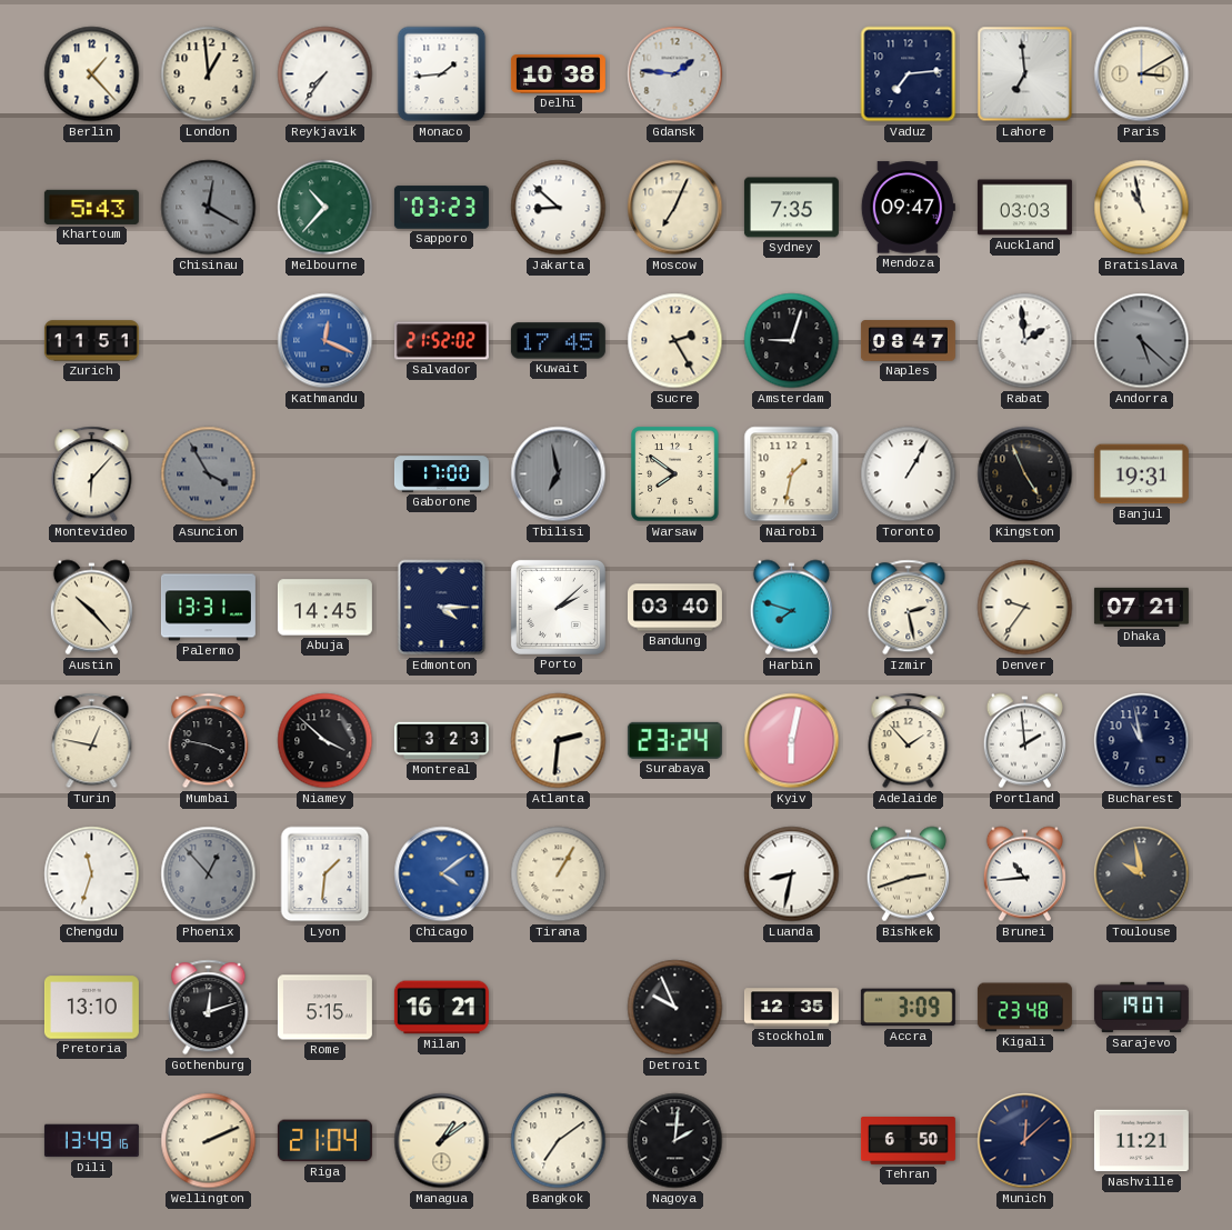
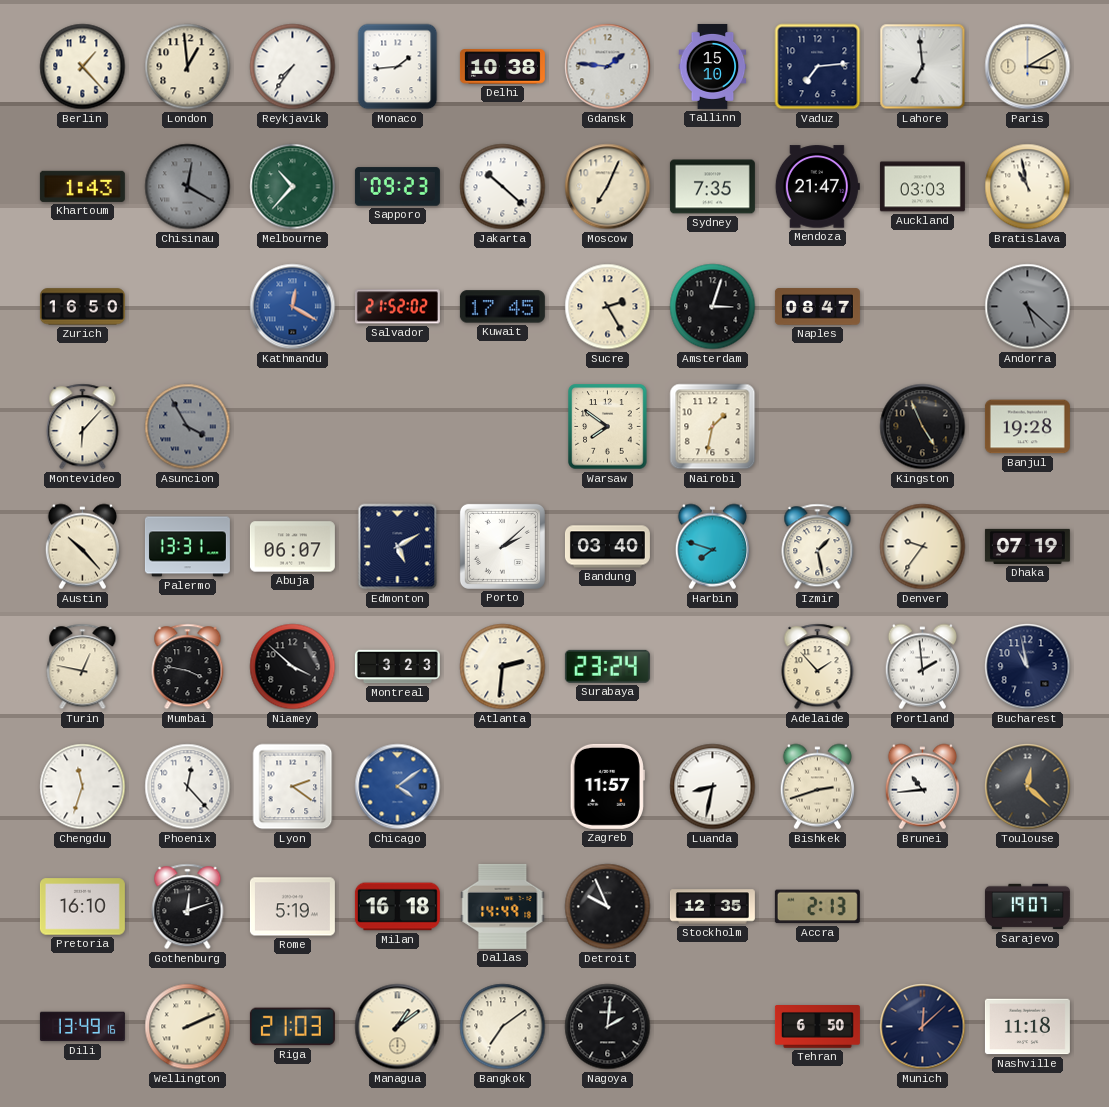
Tallinn: none -> 15:10
Khartoum: 5:43 -> 1:43
Sapporo: 03:23 -> 09:23
Jakarta: 8:52 -> 10:22
Mendoza: 09:47 -> 21:47
Zurich: 11:51 -> 16:50
Kathmandu: 12:19 -> 12:20
Amsterdam: 9:03 -> 3:03
Rabat: 1:59 -> none
Gaborone: 17:00 -> none
Tbilisi: 6:58 -> none
Toronto: 1:05 -> none
Banjul: 19:31 -> 19:28
Abuja: 14:45 -> 06:07
Edmonton: 4:15 -> 5:10
Izmir: 2:28 -> 1:28
Dhaka: 07:21 -> 07:19
Kyiv: 6:02 -> none
Phoenix: 12:53 -> 12:23
Phoenix dial: grey -> white
Lyon: 1:31 -> 2:21
Tirana: 1:05 -> none
Zagreb: none -> 11:57
Toulouse: 9:58 -> 12:22
Pretoria: 13:10 -> 16:10
Rome: 5:15 -> 5:19
Milan: 16:21 -> 16:18
Dallas: none -> 14:49
Accra: 3:09 -> 2:13
Kigali: 23:48 -> none
Riga: 21:04 -> 21:03
Nashville: 11:21 -> 11:18
